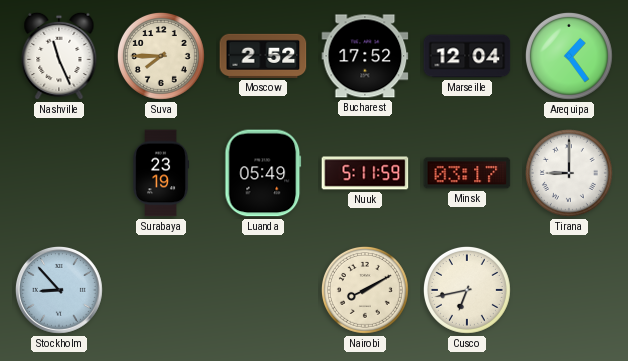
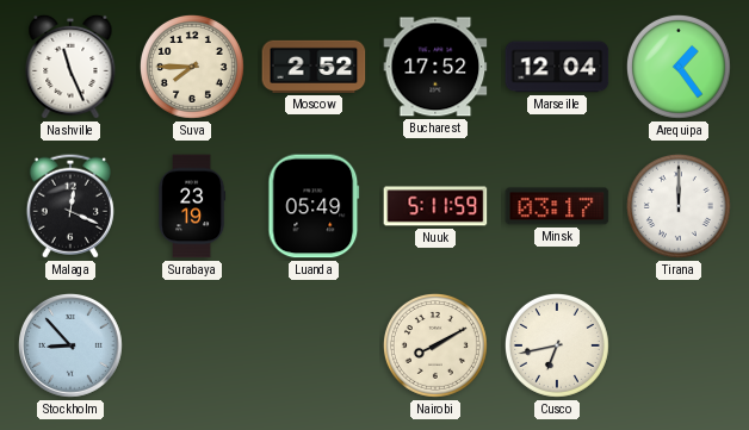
Malaga: none -> 12:19
Tirana: 9:00 -> 12:00
